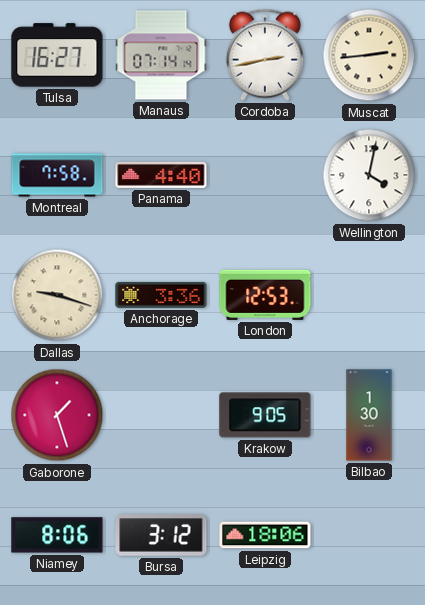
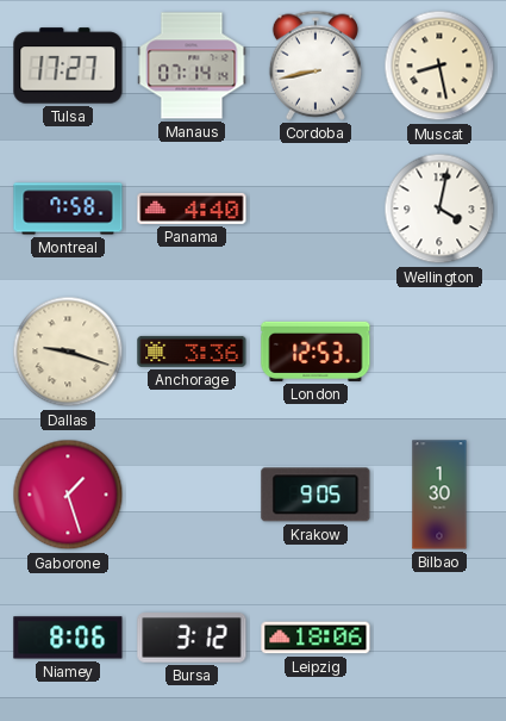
Tulsa: 16:27 -> 17:27
Cordoba: 2:43 -> 8:43
Muscat: 2:44 -> 8:28
